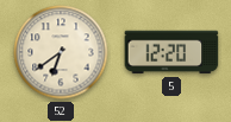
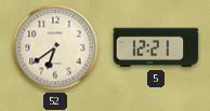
5: 12:20 -> 12:21
